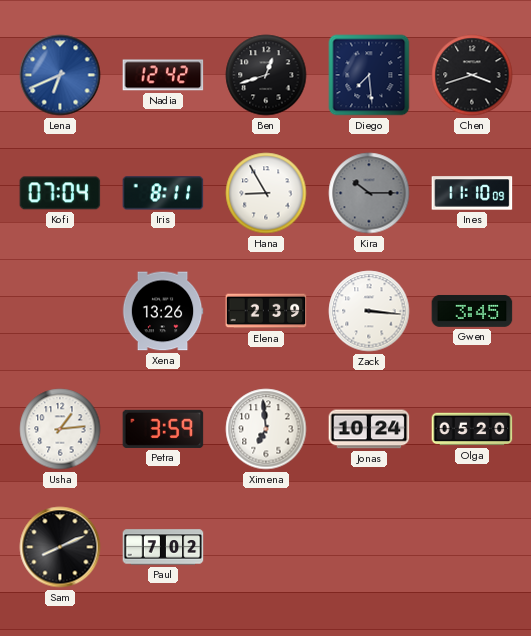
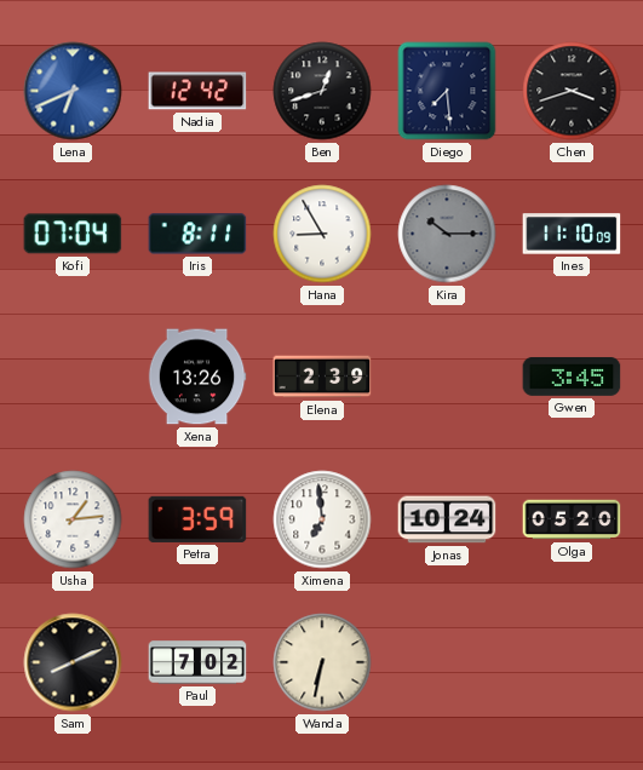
Zack: 3:16 -> none
Wanda: none -> 6:32
